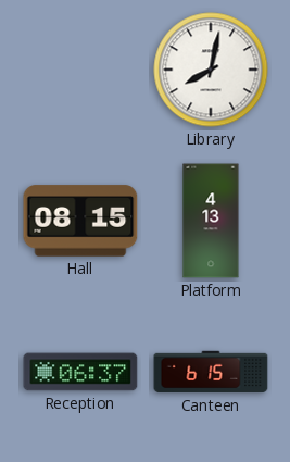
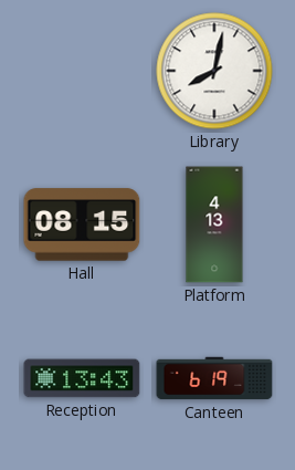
Reception: 06:37 -> 13:43
Canteen: 6:15 -> 6:19
